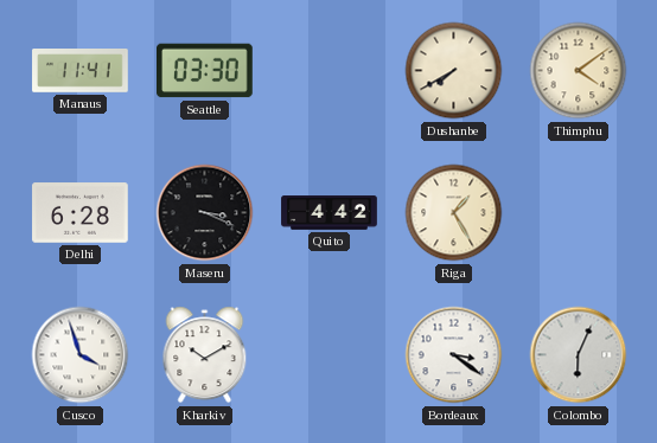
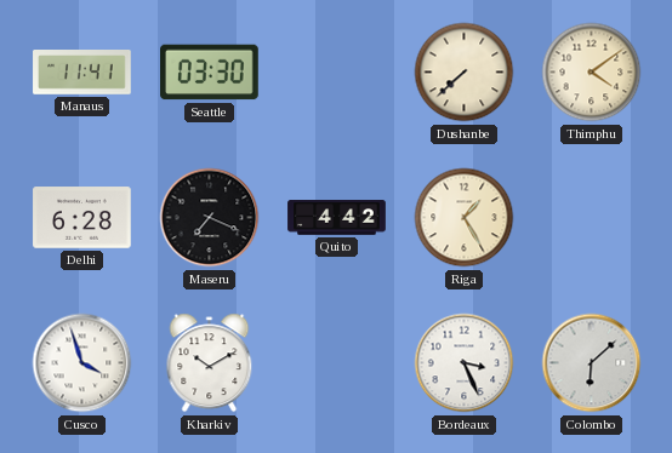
Dushanbe: 7:40 -> 7:38
Maseru: 3:19 -> 7:19
Bordeaux: 3:21 -> 3:26
Colombo: 6:04 -> 6:08
